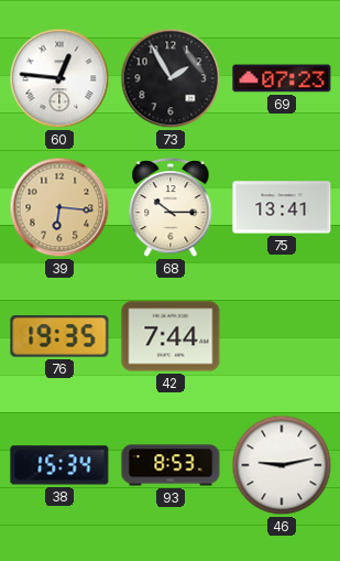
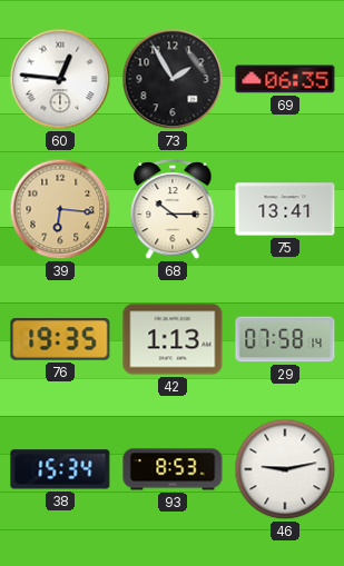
69: 07:23 -> 06:35
42: 7:44 -> 1:13
29: none -> 07:58
